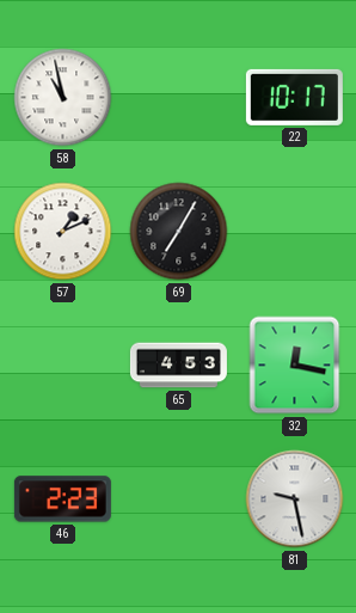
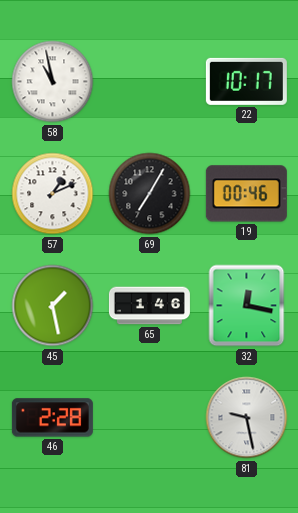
19: none -> 00:46
45: none -> 1:28
65: 4:53 -> 1:46
46: 2:23 -> 2:28
